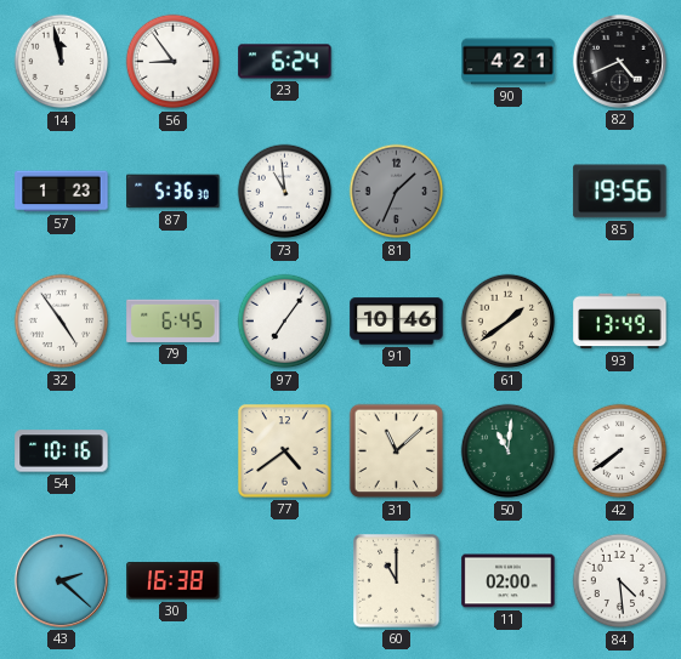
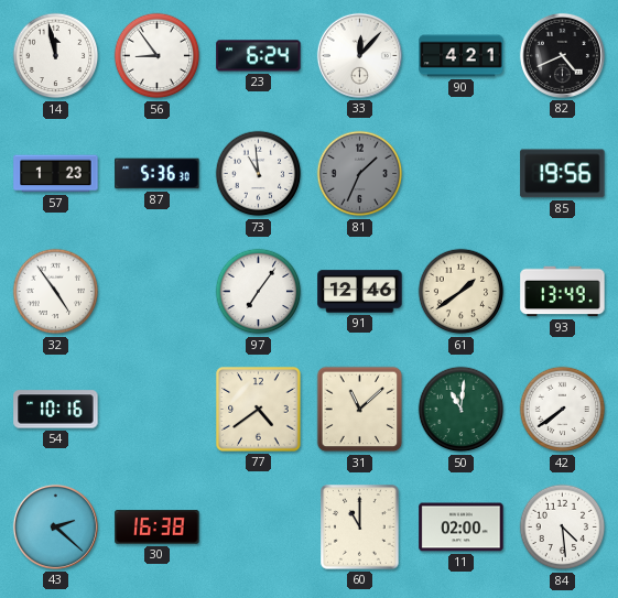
33: none -> 12:07
79: 6:45 -> none
91: 10:46 -> 12:46
